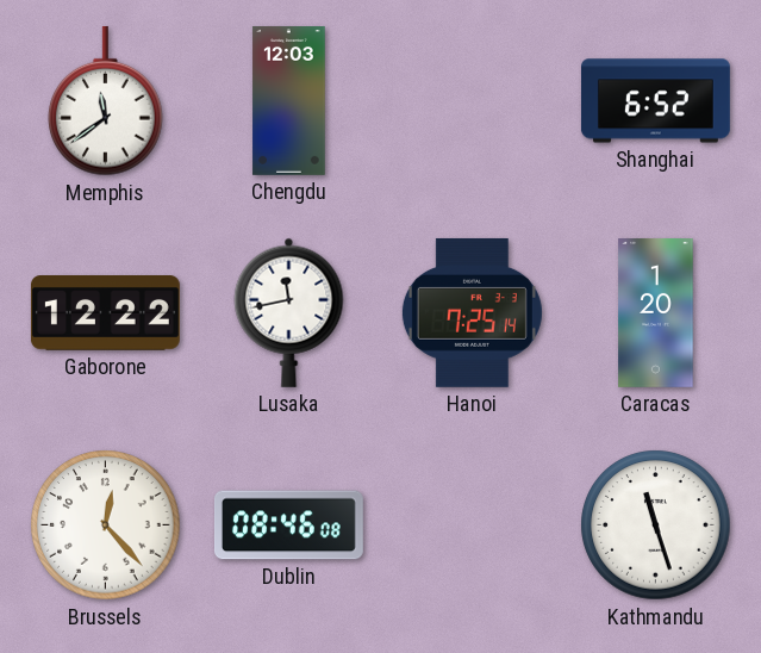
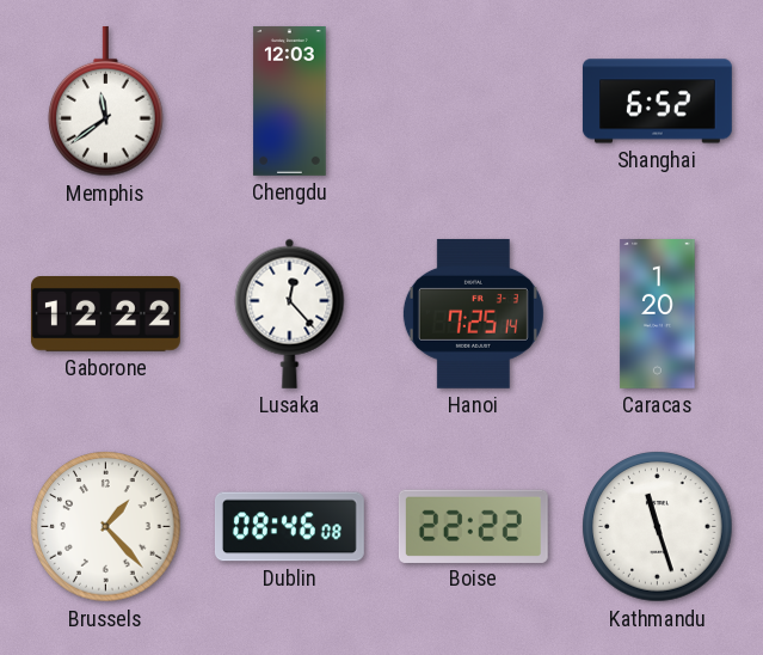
Lusaka: 11:43 -> 12:23
Brussels: 12:23 -> 1:23
Boise: none -> 22:22
